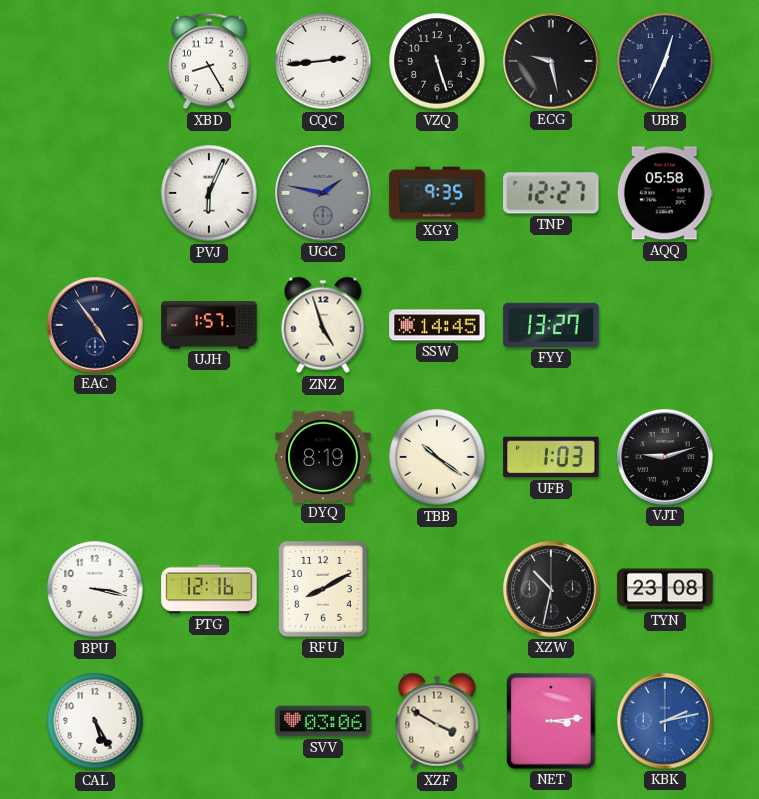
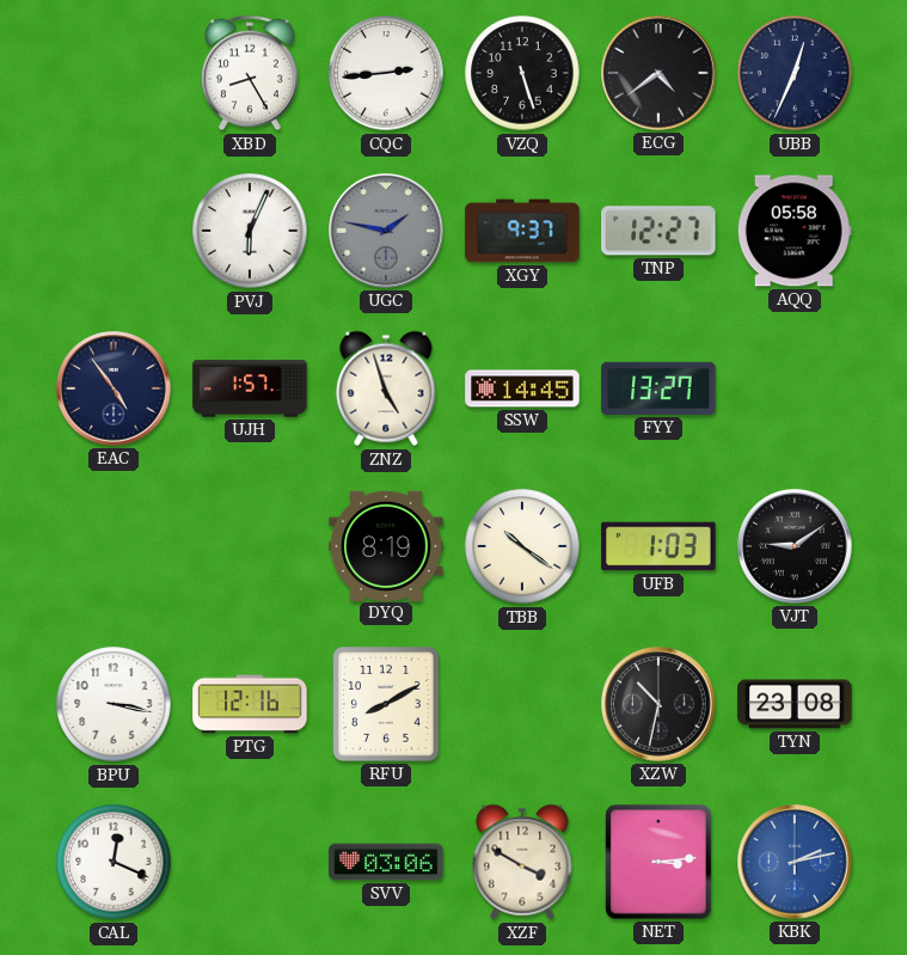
ECG: 9:28 -> 4:39
XGY: 9:35 -> 9:37
VJT: 9:12 -> 9:09
CAL: 5:25 -> 12:19
